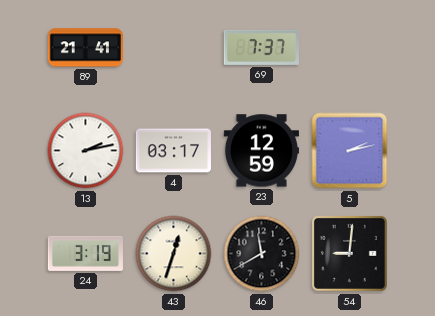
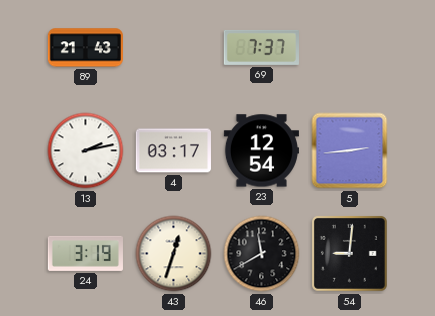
89: 21:41 -> 21:43
23: 12:59 -> 12:54
5: 2:13 -> 2:44
